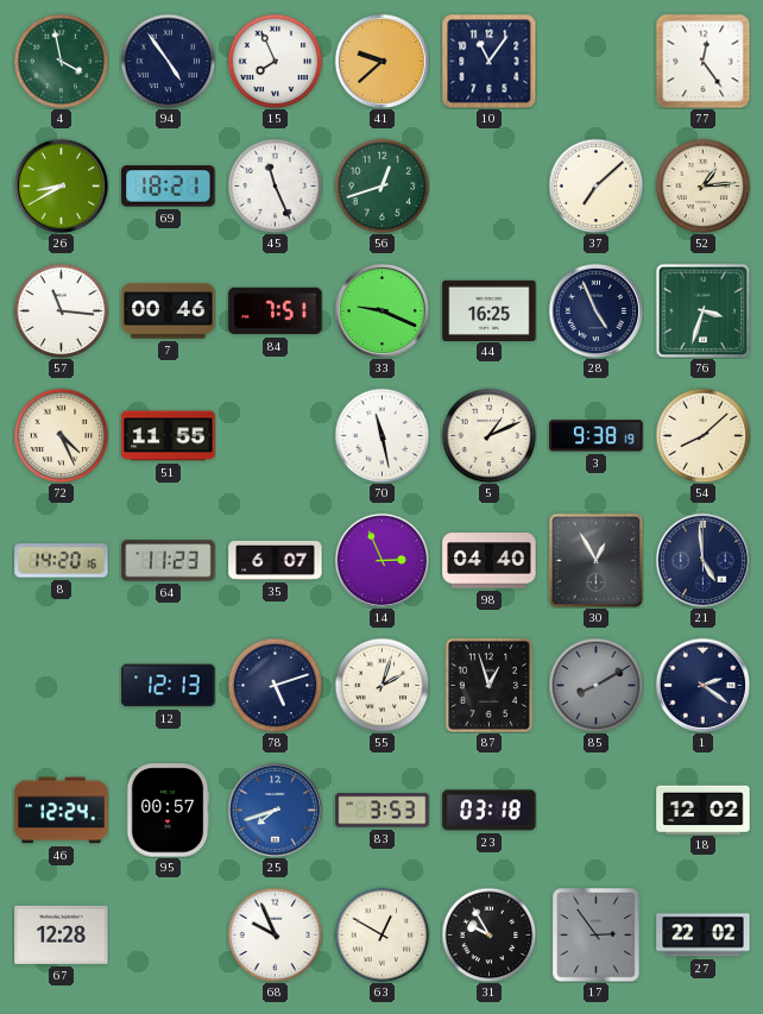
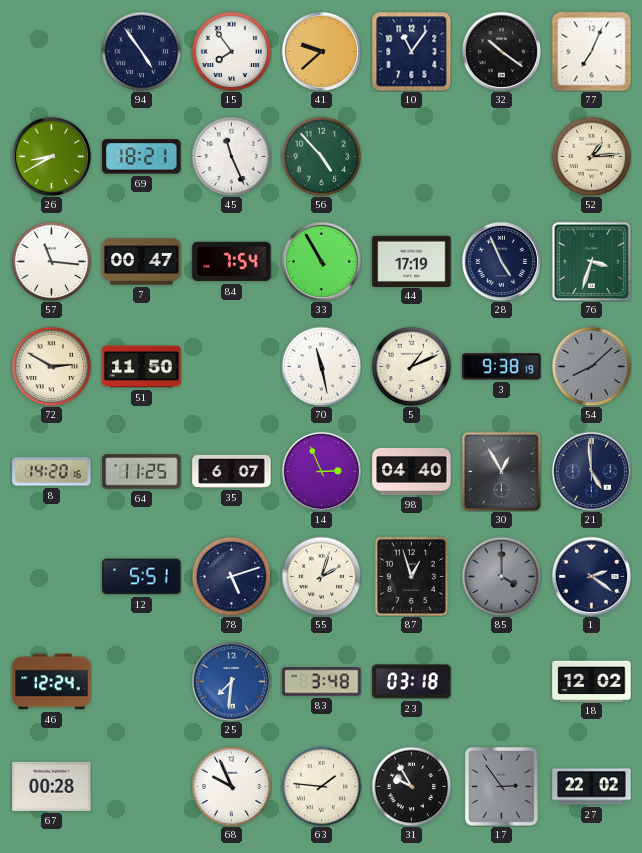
4: 3:58 -> none
15: 7:56 -> 7:54
32: none -> 10:21
77: 12:24 -> 7:04
56: 12:42 -> 4:53
37: 7:08 -> none
7: 00:46 -> 00:47
84: 7:51 -> 7:54
33: 9:19 -> 10:55
44: 16:25 -> 17:19
72: 4:26 -> 2:50
51: 11:55 -> 11:50
54 dial: cream -> grey
64: 11:23 -> 11:25
12: 12:13 -> 5:51
85: 8:10 -> 4:00
95: 00:57 -> none
25: 7:42 -> 7:31
83: 3:53 -> 3:48
67: 12:28 -> 00:28
63: 12:50 -> 1:46
